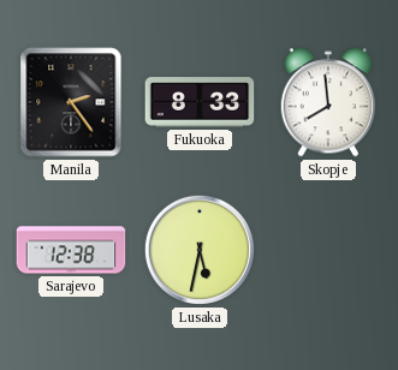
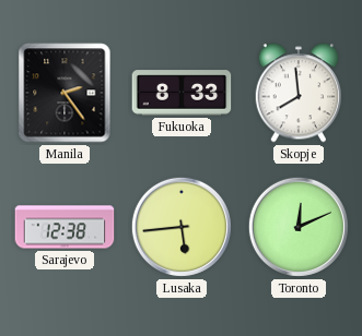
Lusaka: 5:32 -> 5:44
Toronto: none -> 12:11
